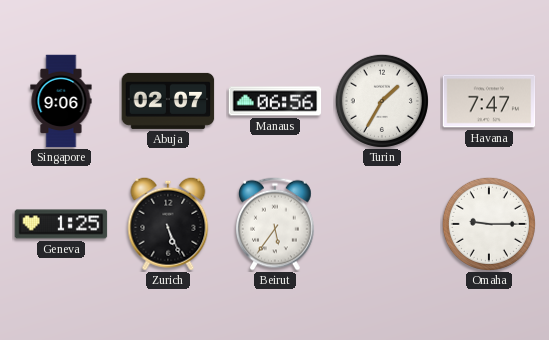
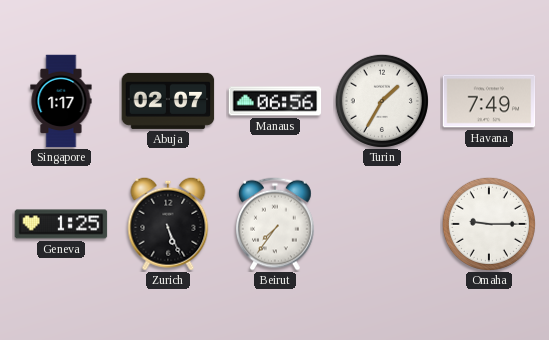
Singapore: 9:06 -> 1:17
Havana: 7:47 -> 7:49
Beirut: 5:36 -> 7:36
